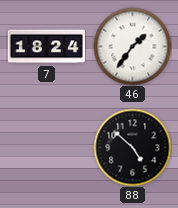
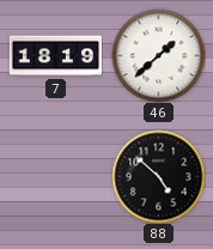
7: 18:24 -> 18:19
46: 1:36 -> 1:38
